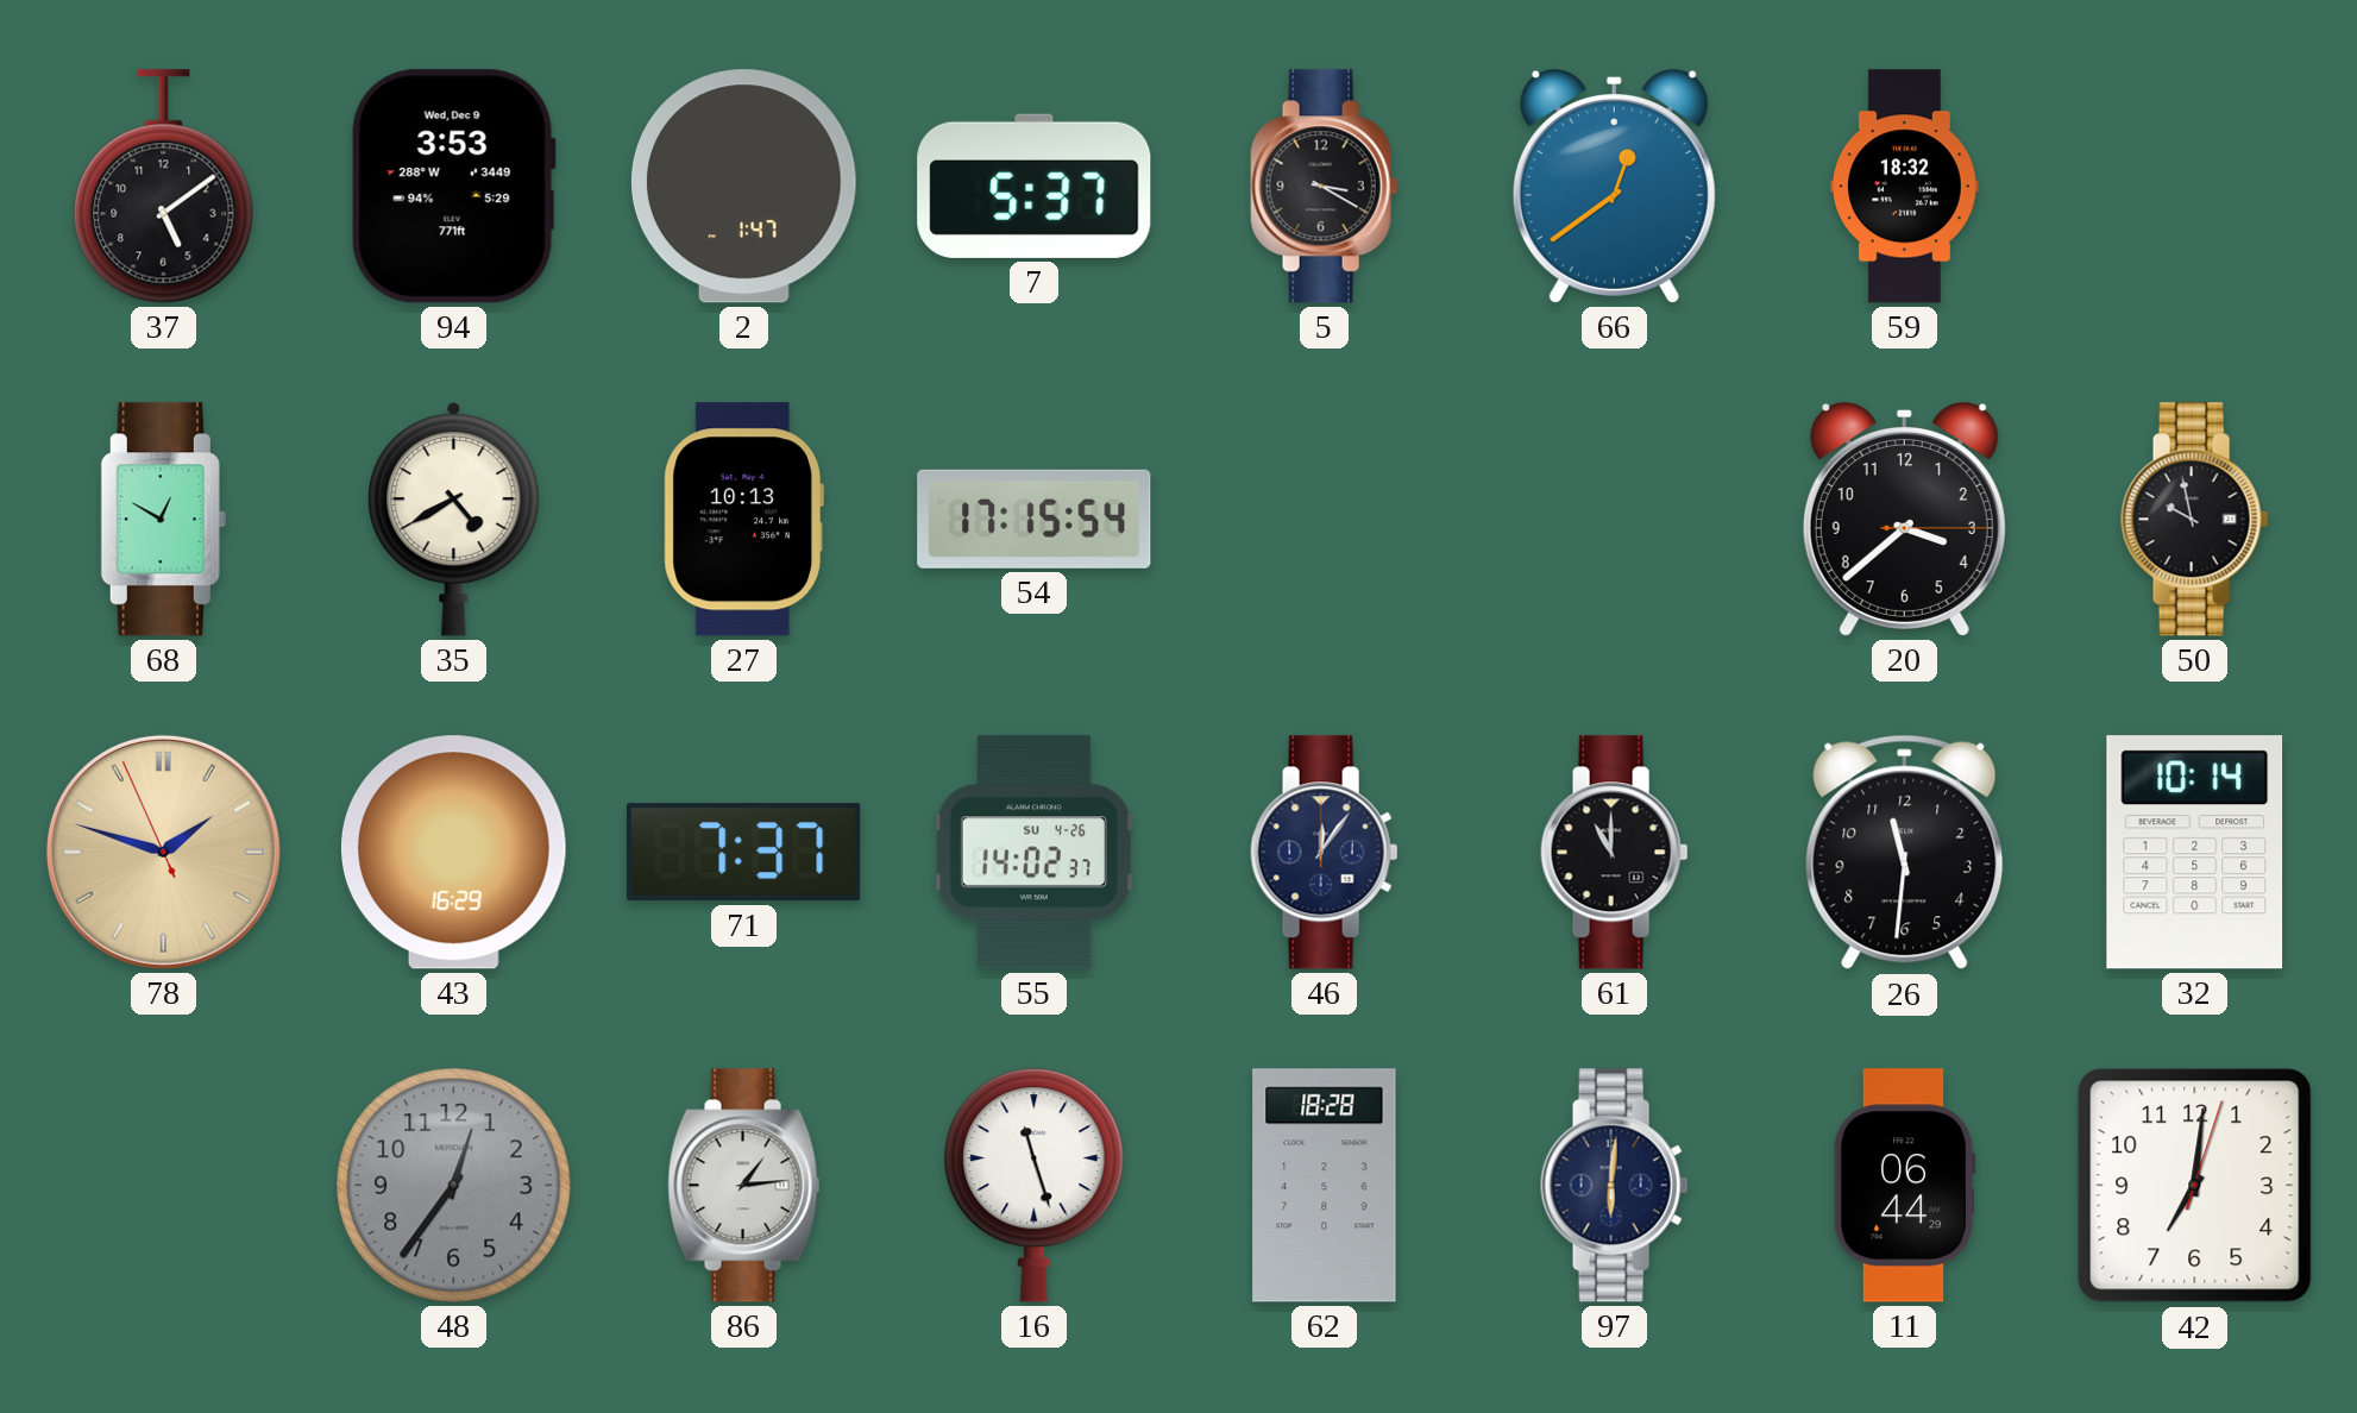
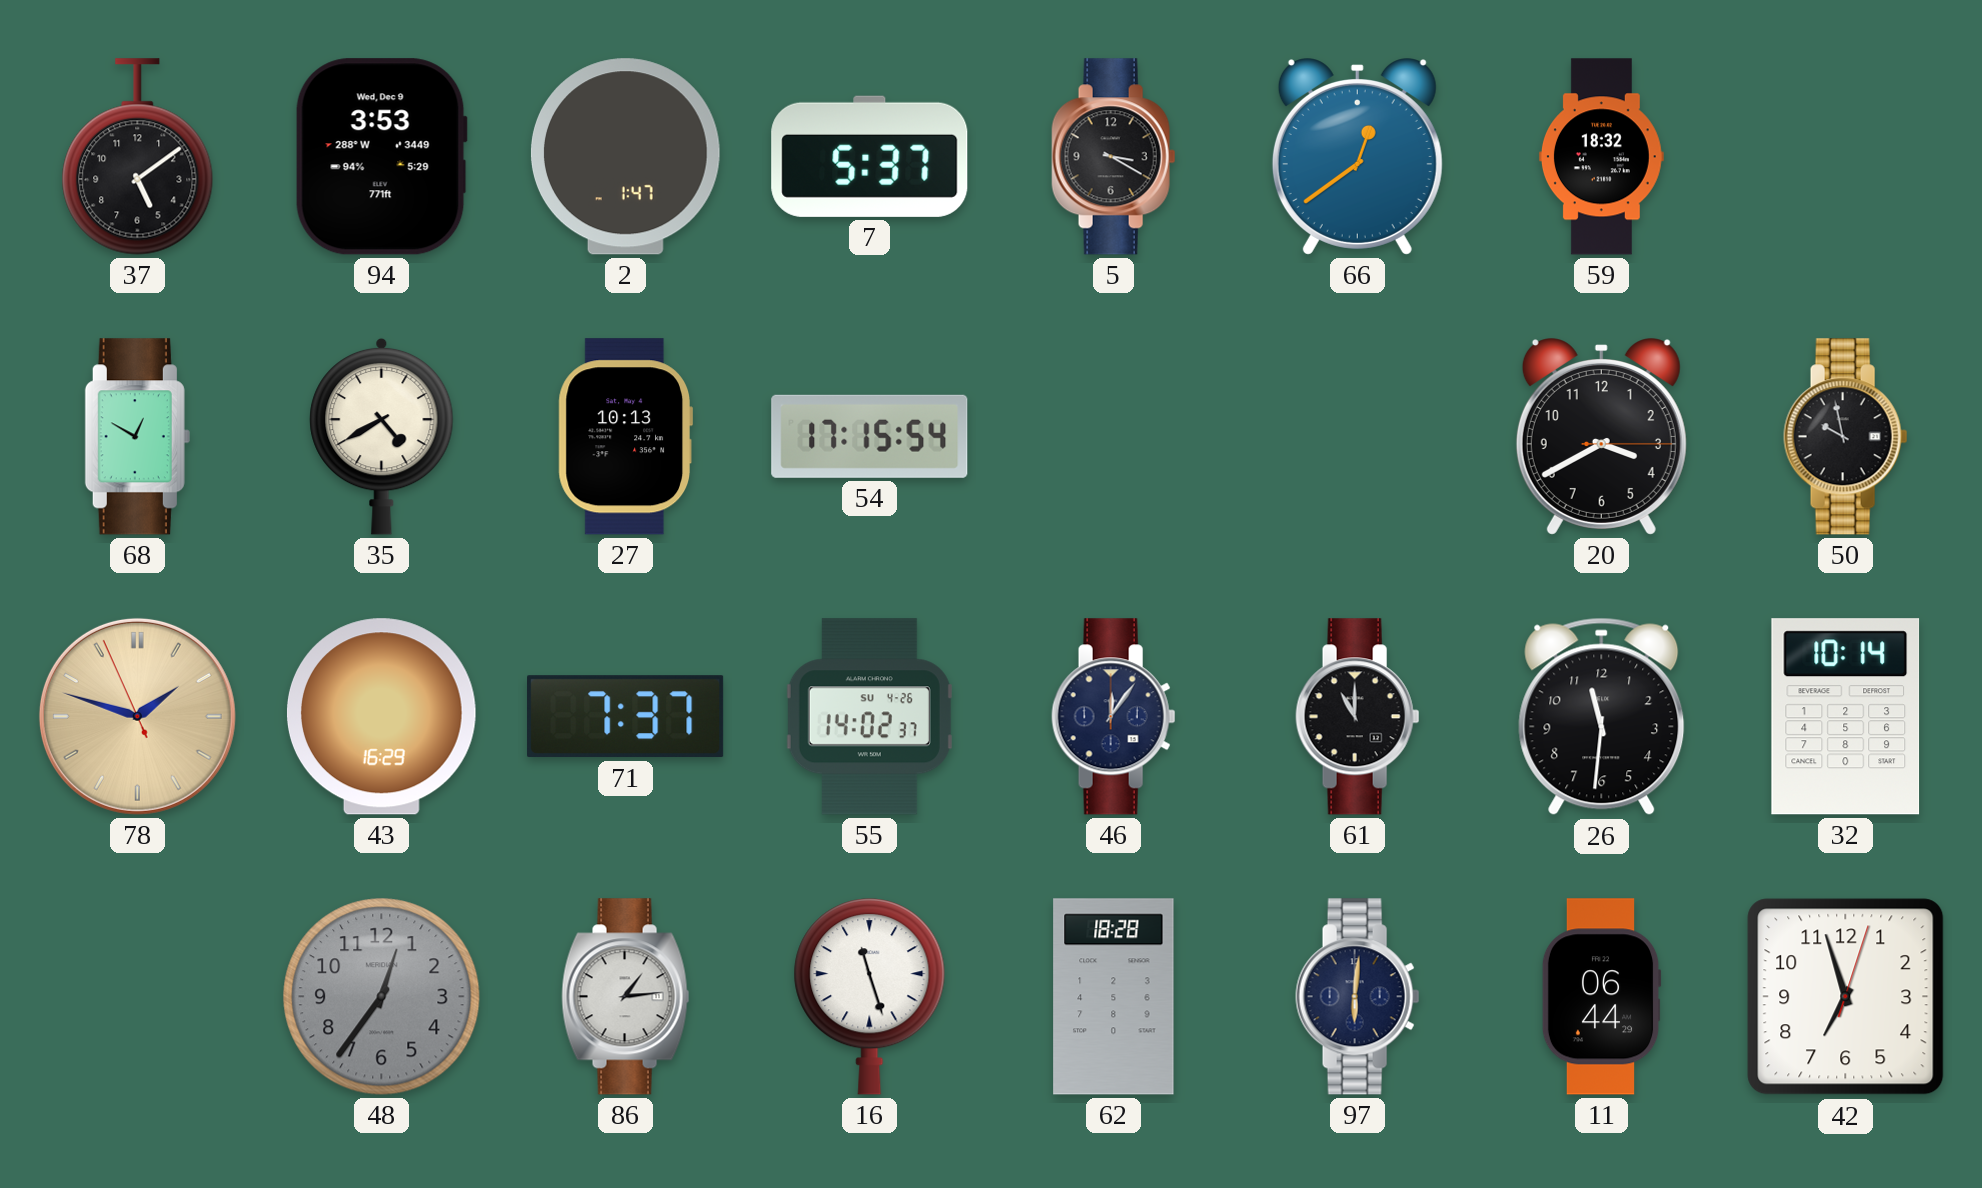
20: 3:38 -> 3:40
42: 7:01 -> 6:57
